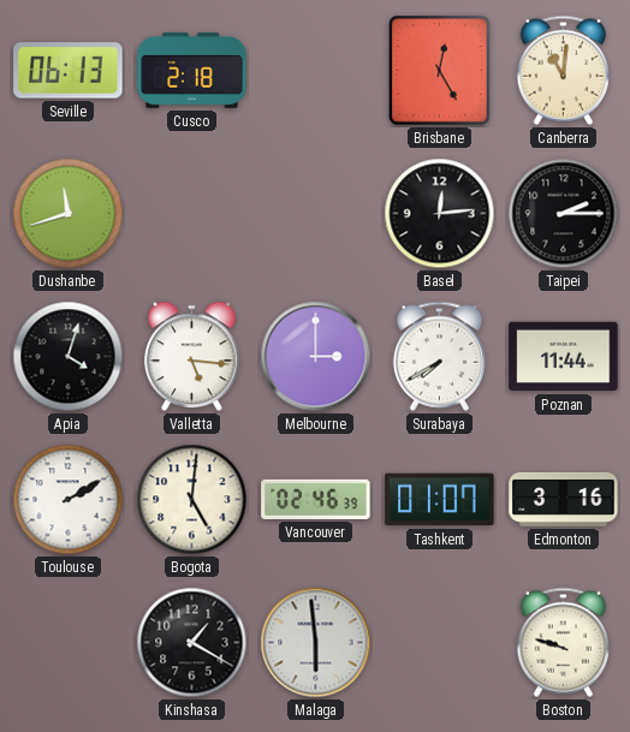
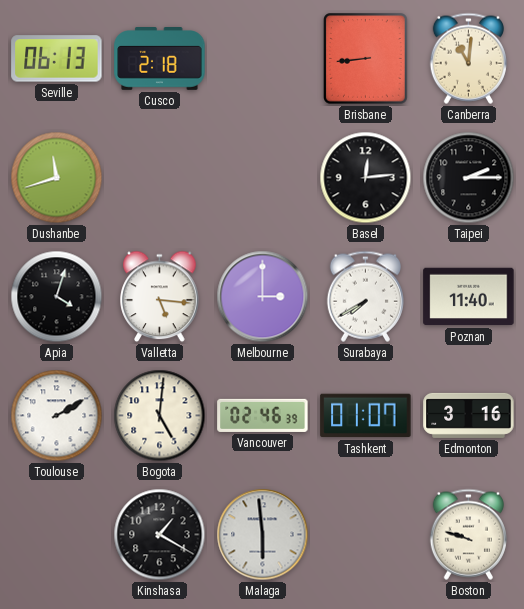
Brisbane: 12:25 -> 8:44
Poznan: 11:44 -> 11:40
